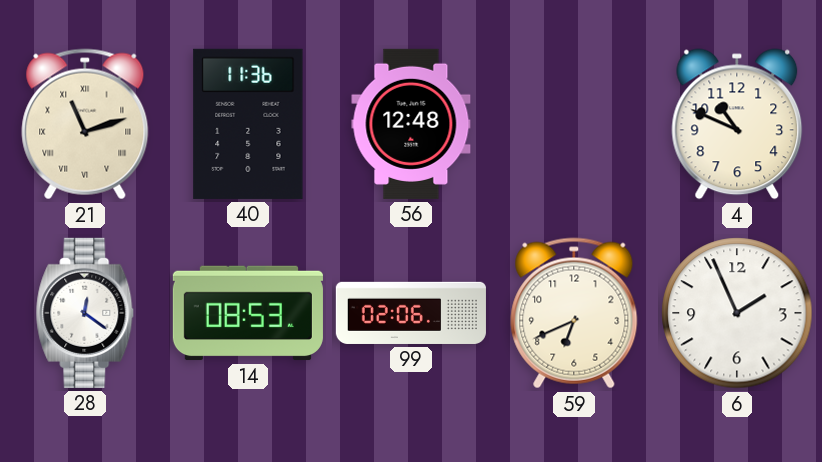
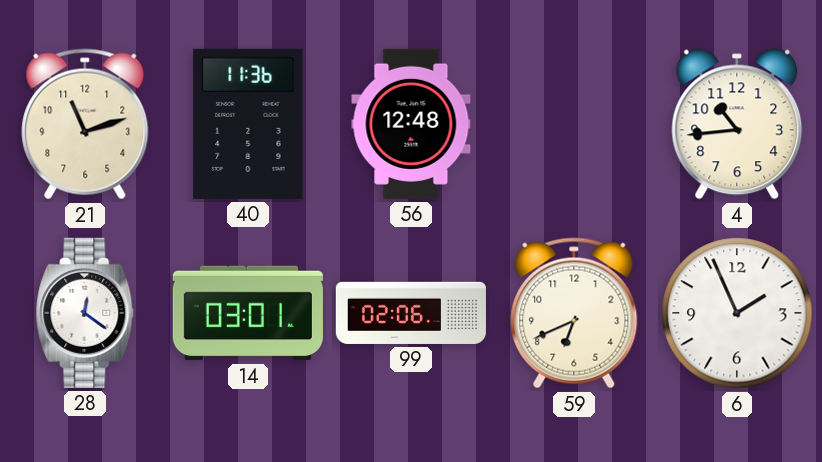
21 numerals: Roman -> Arabic
4: 10:49 -> 10:44
14: 08:53 -> 03:01
